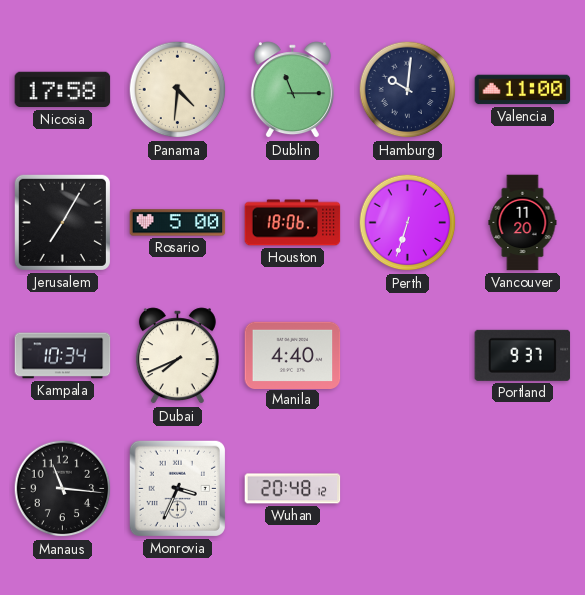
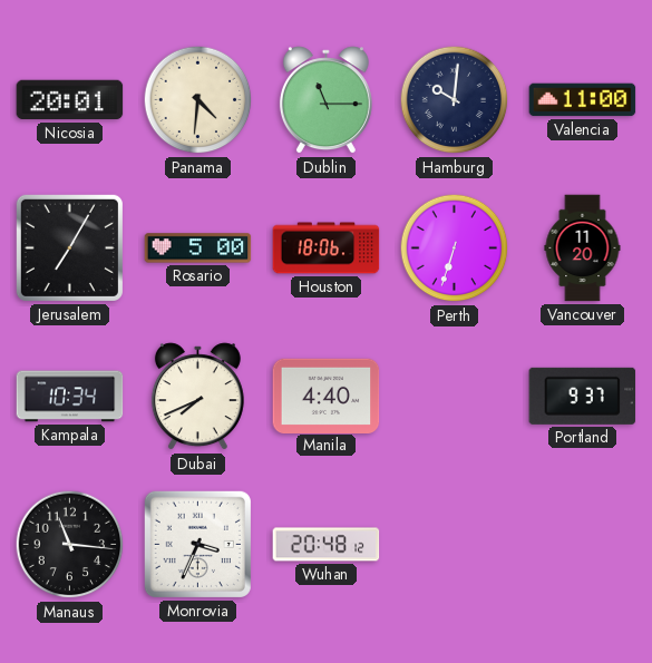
Nicosia: 17:58 -> 20:01
